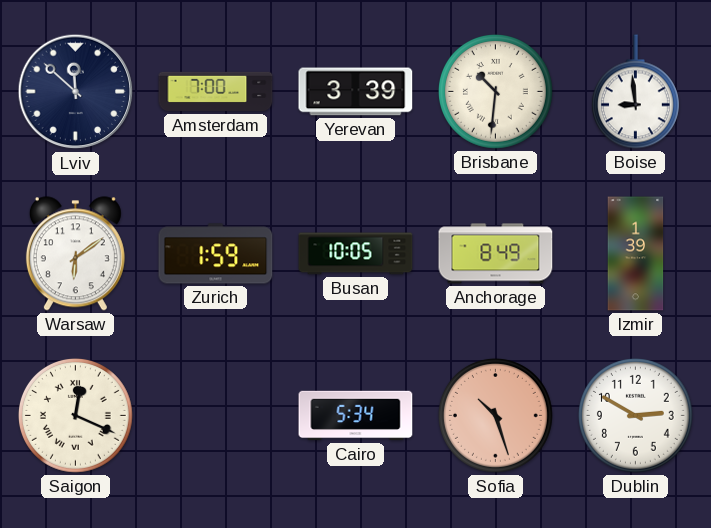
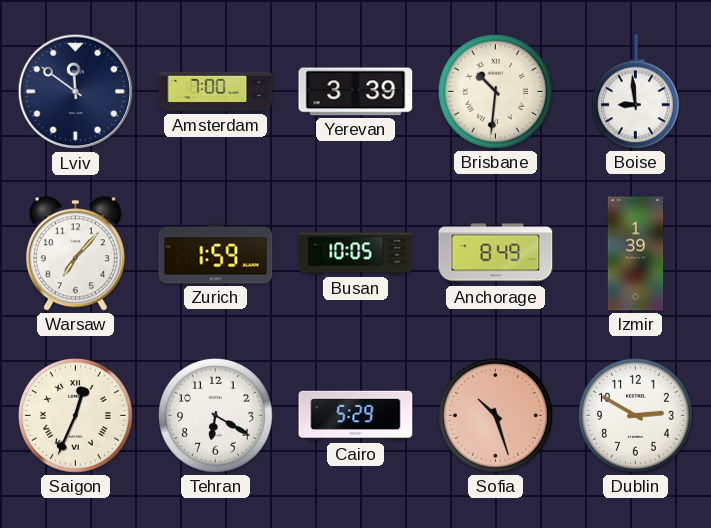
Lviv: 11:52 -> 11:51
Warsaw: 6:09 -> 7:07
Saigon: 12:19 -> 12:34
Tehran: none -> 6:20
Cairo: 5:34 -> 5:29
